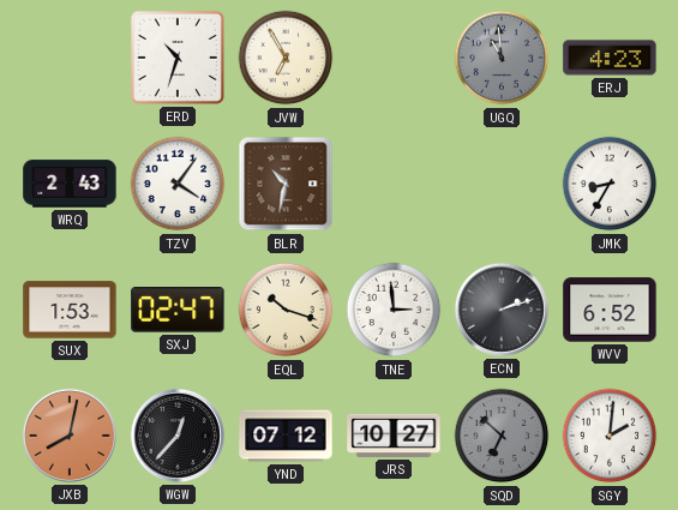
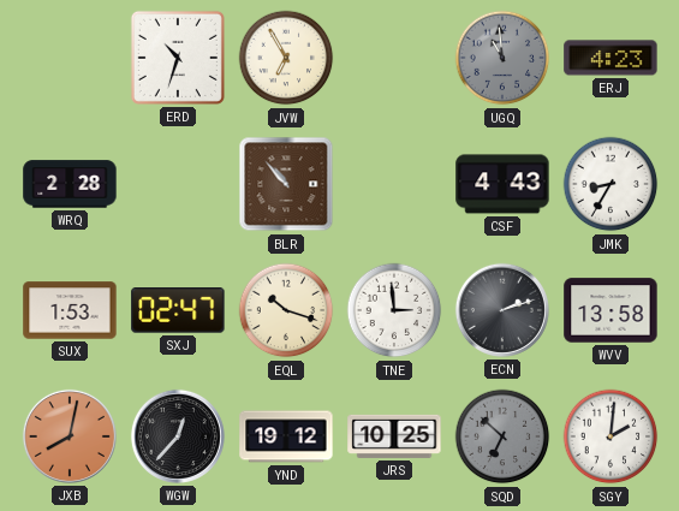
WRQ: 2:43 -> 2:28
TZV: 4:06 -> none
BLR: 10:32 -> 10:53
CSF: none -> 4:43
WVV: 6:52 -> 13:58
YND: 07:12 -> 19:12
JRS: 10:27 -> 10:25
